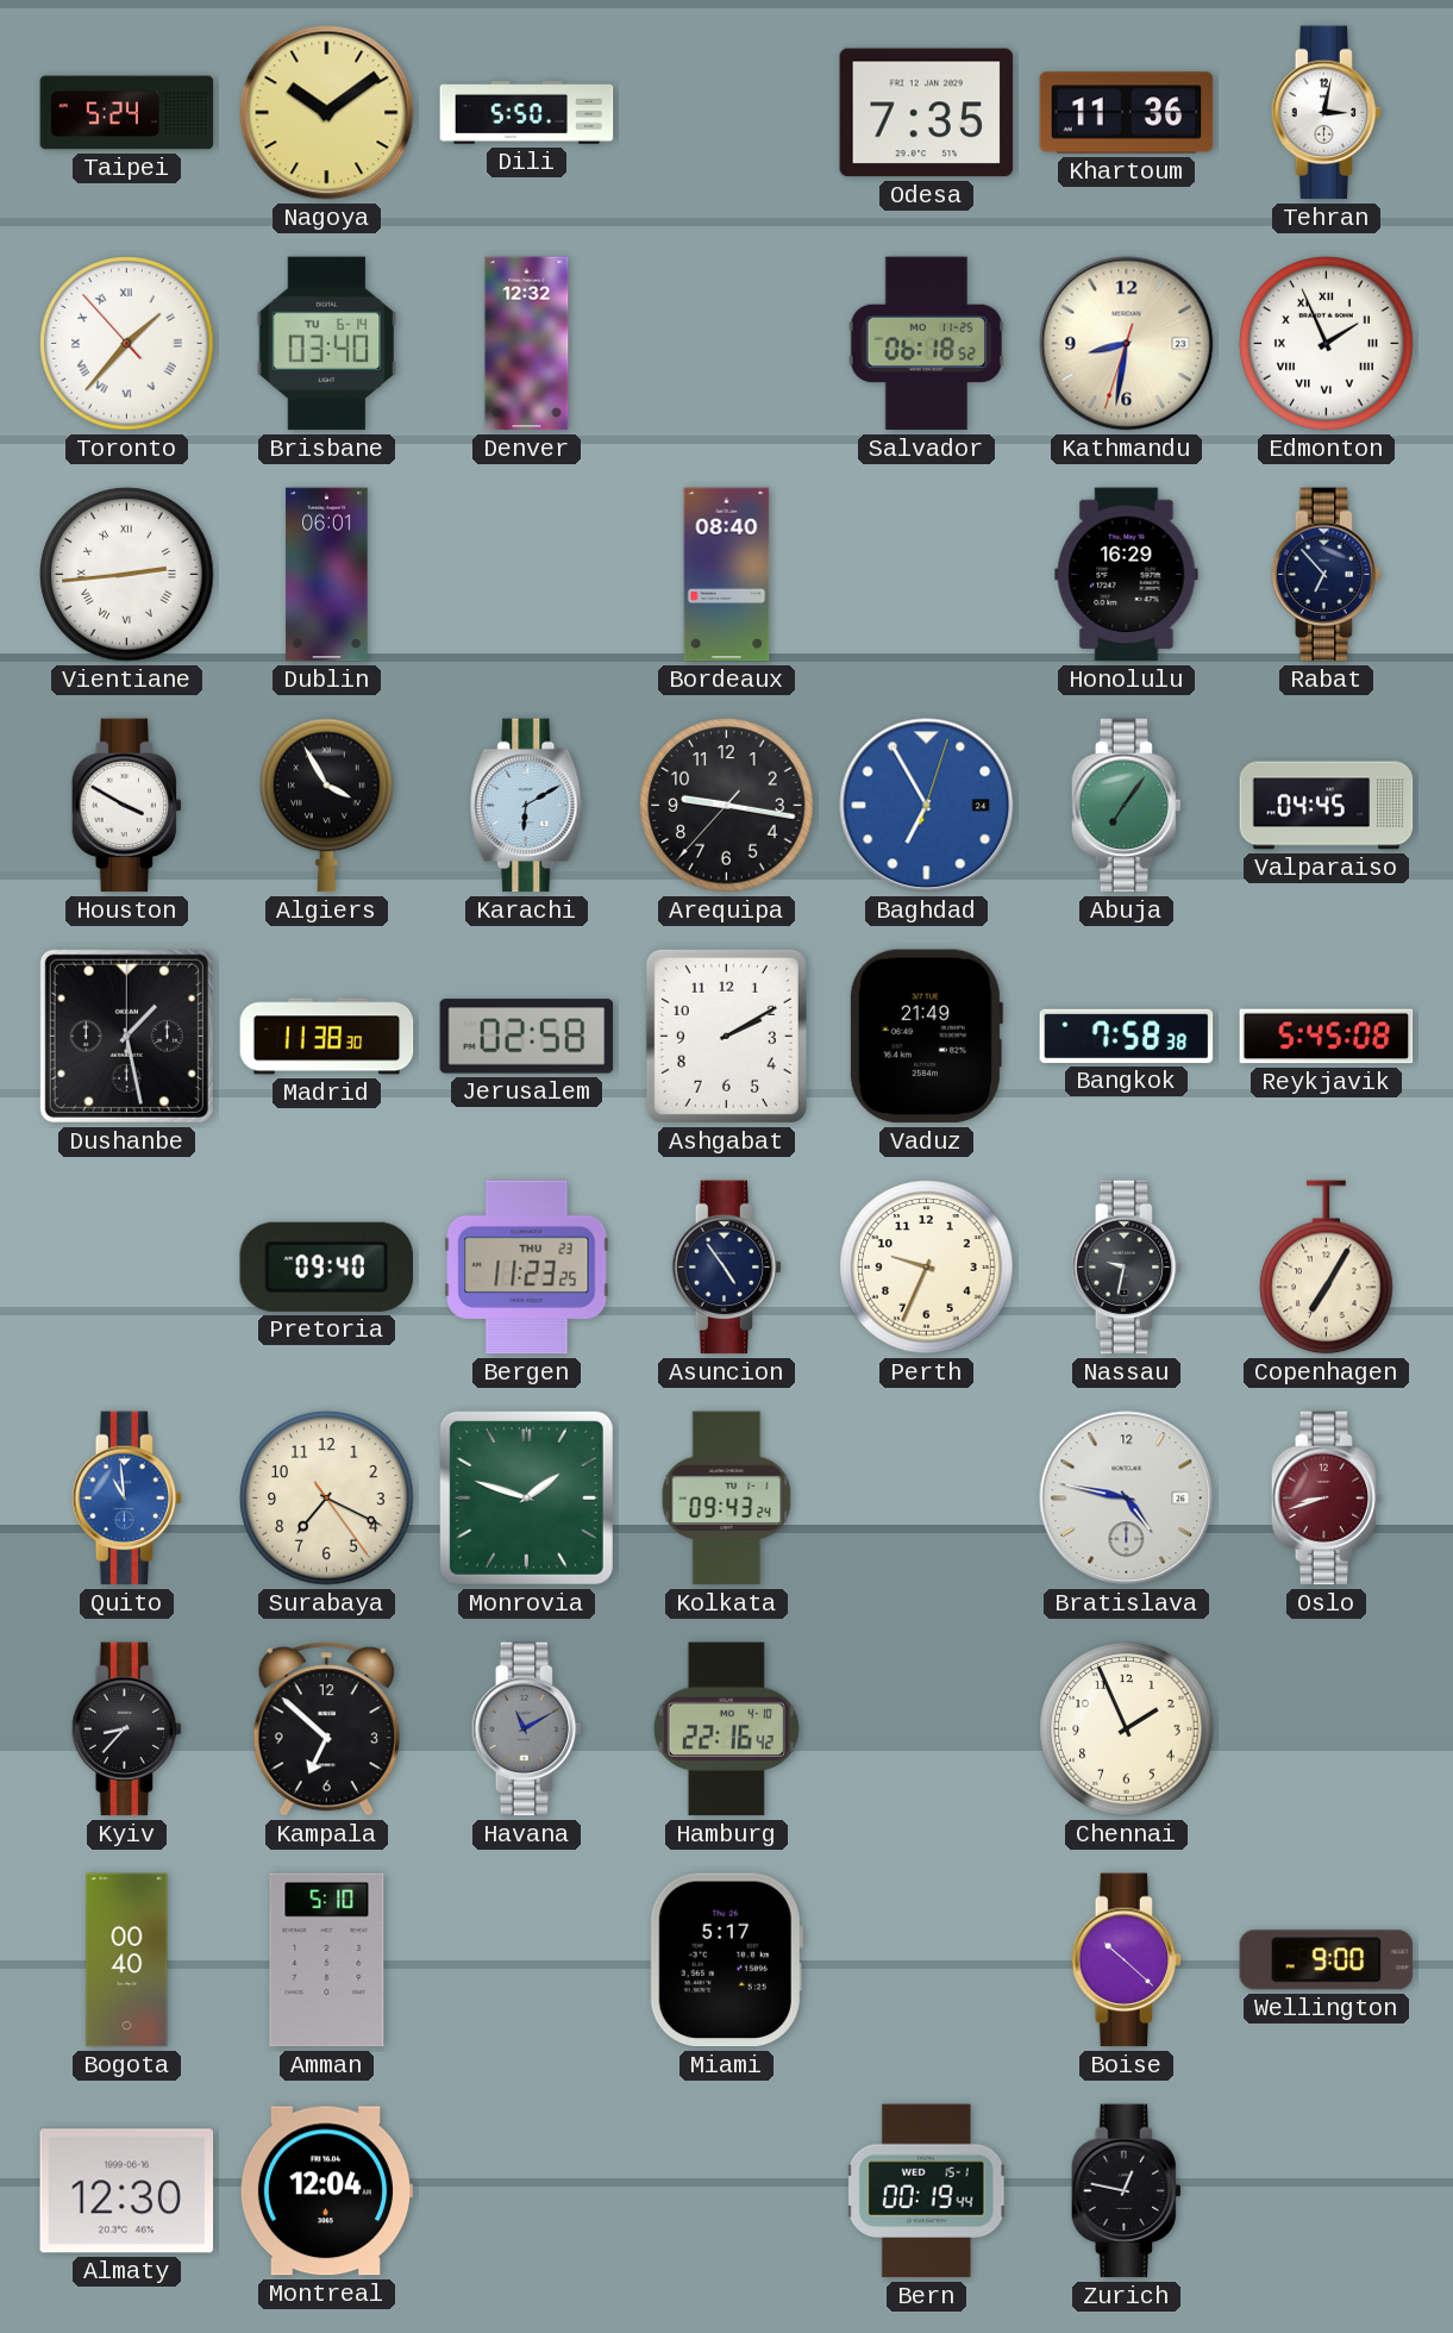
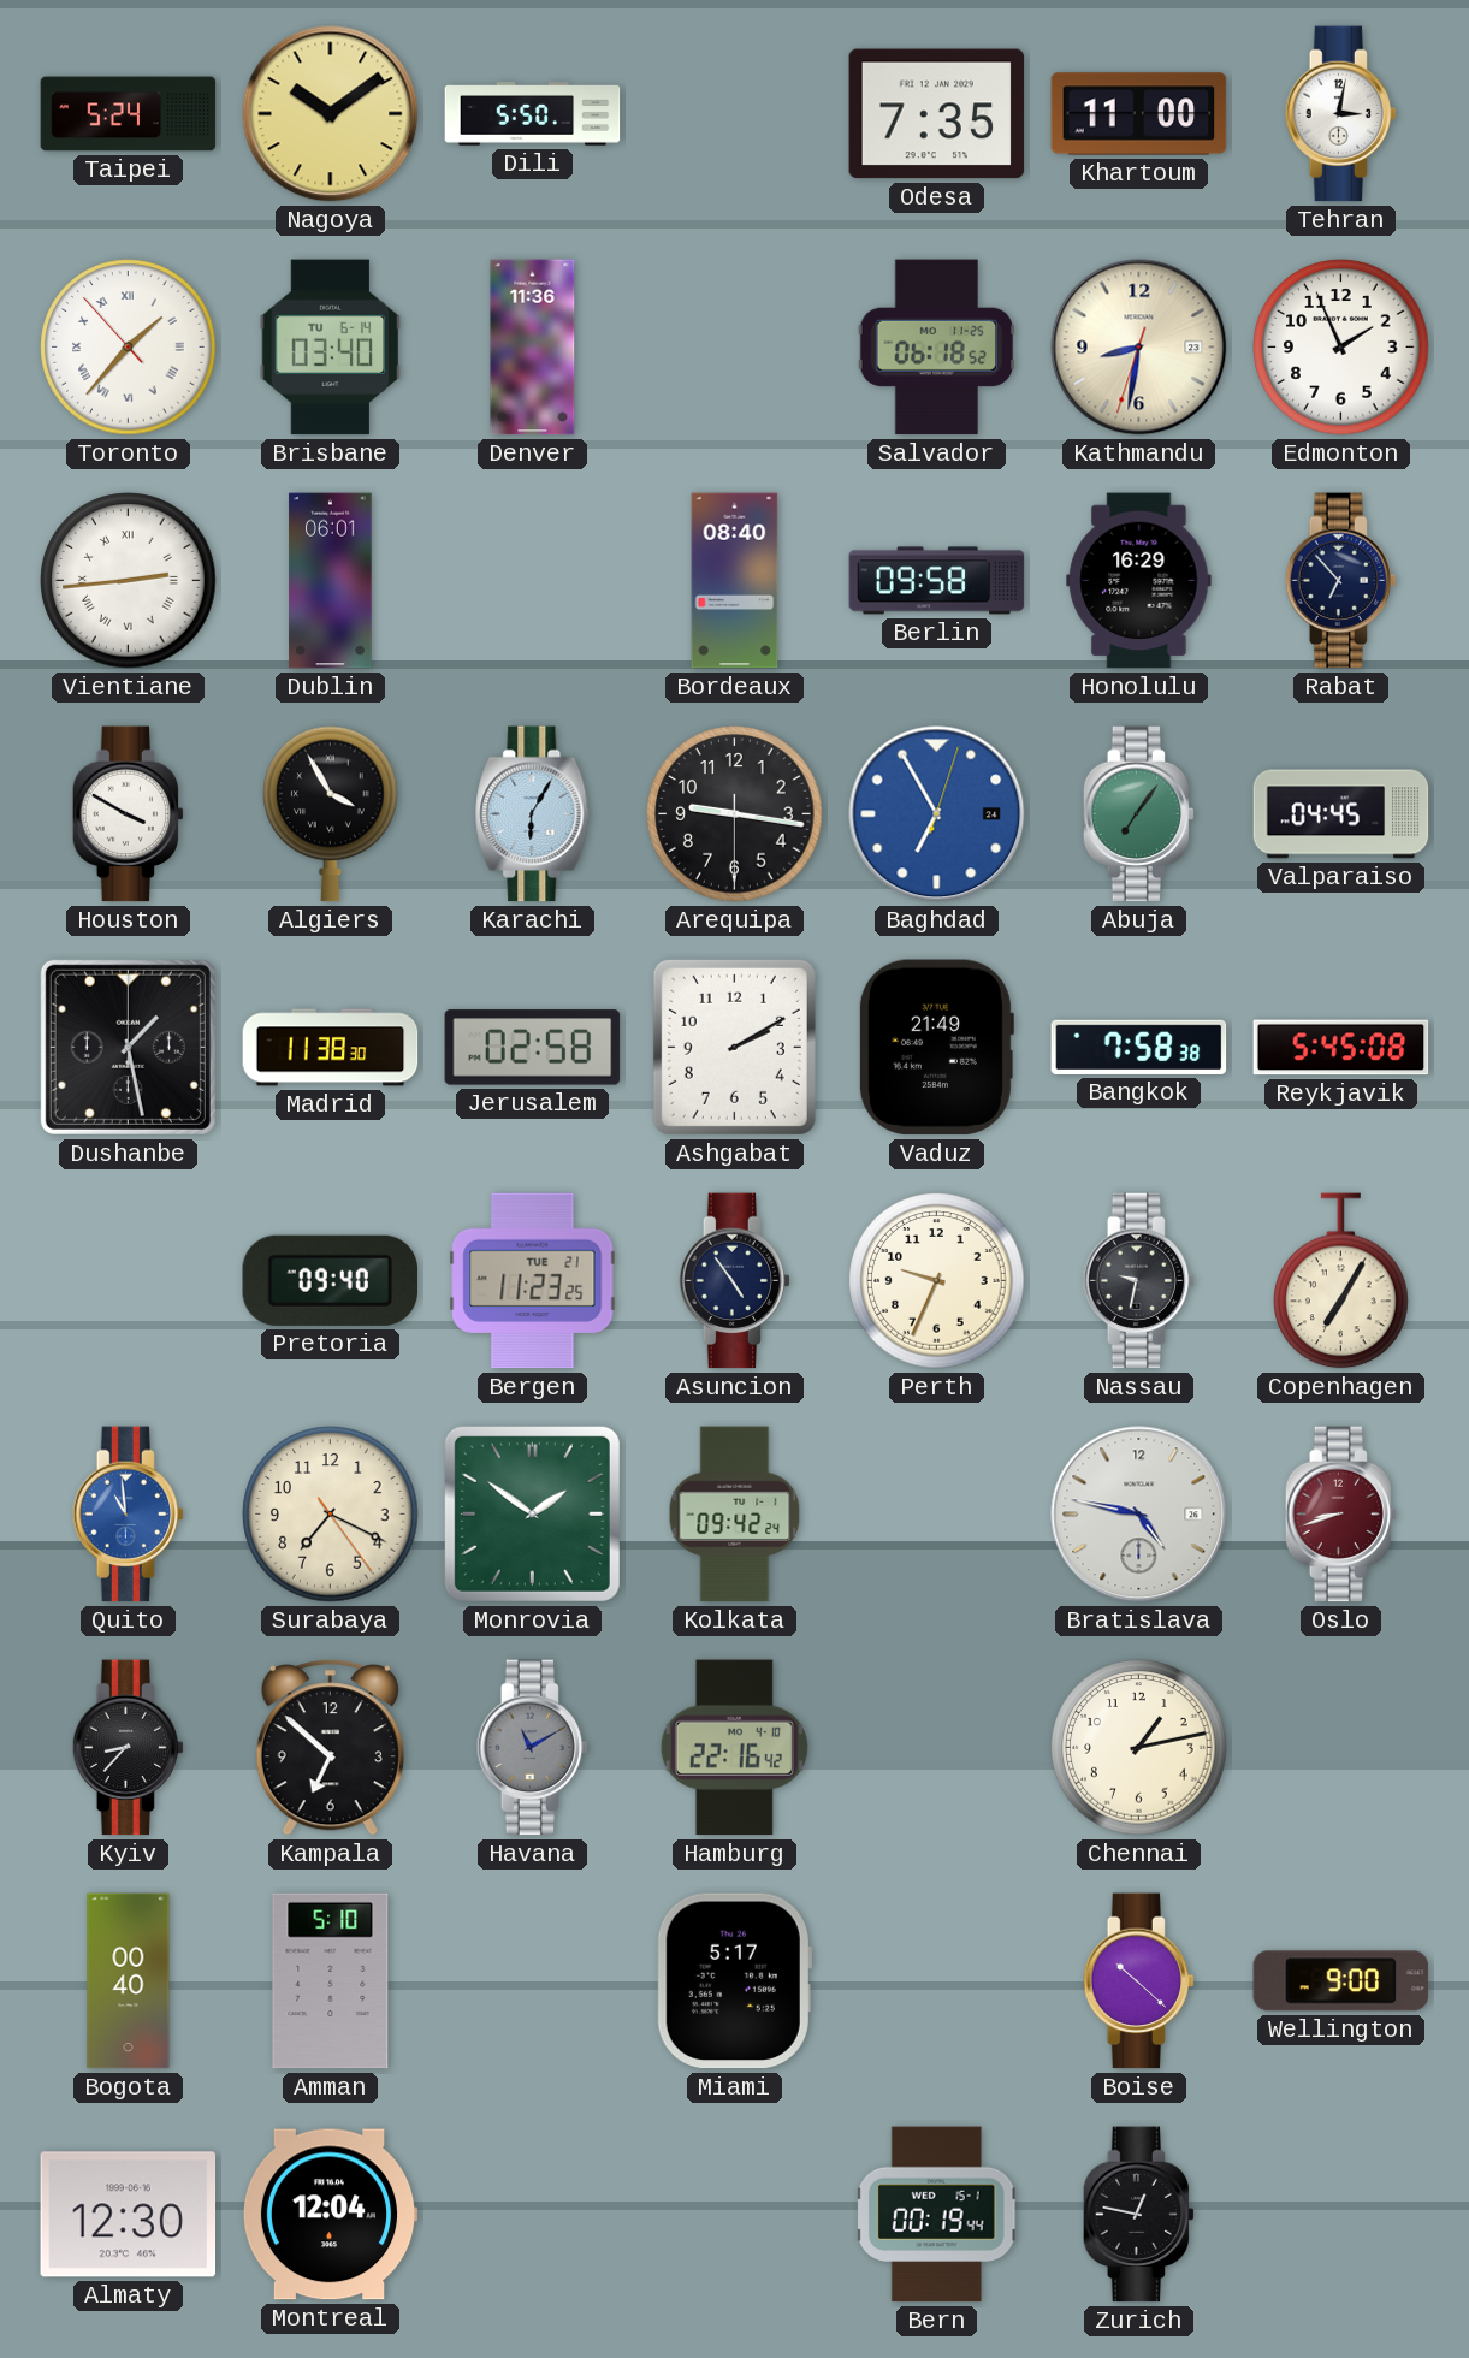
Khartoum: 11:36 -> 11:00
Denver: 12:32 -> 11:36
Edmonton numerals: Roman -> Arabic
Berlin: none -> 09:58
Karachi: 6:10 -> 6:05
Arequipa: 9:16:37 -> 9:16:30
Bergen date: THU 23 -> TUE 21
Monrovia: 1:48 -> 1:51
Kolkata: 09:43 -> 09:42
Chennai: 1:56 -> 1:13
